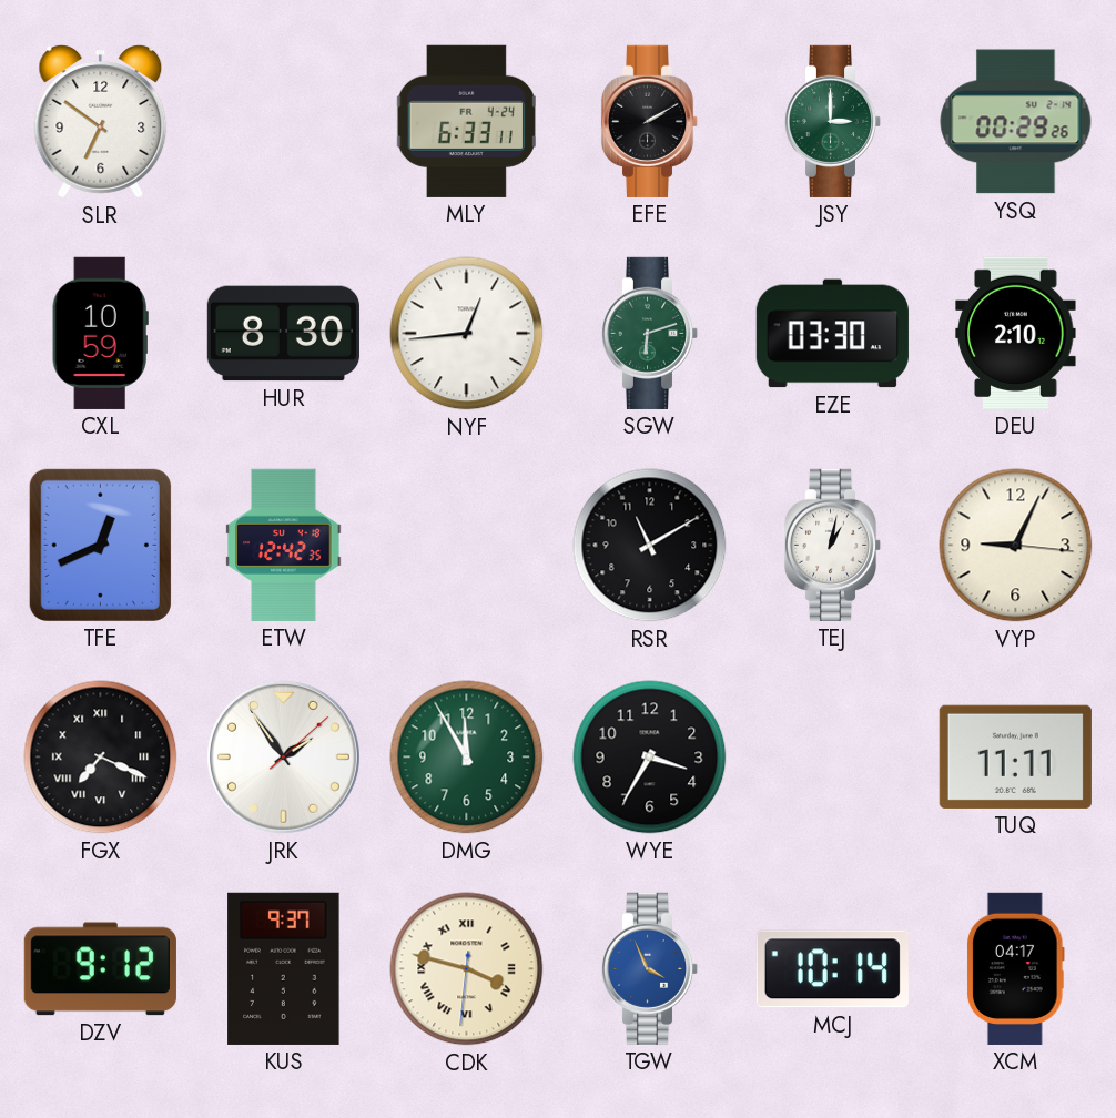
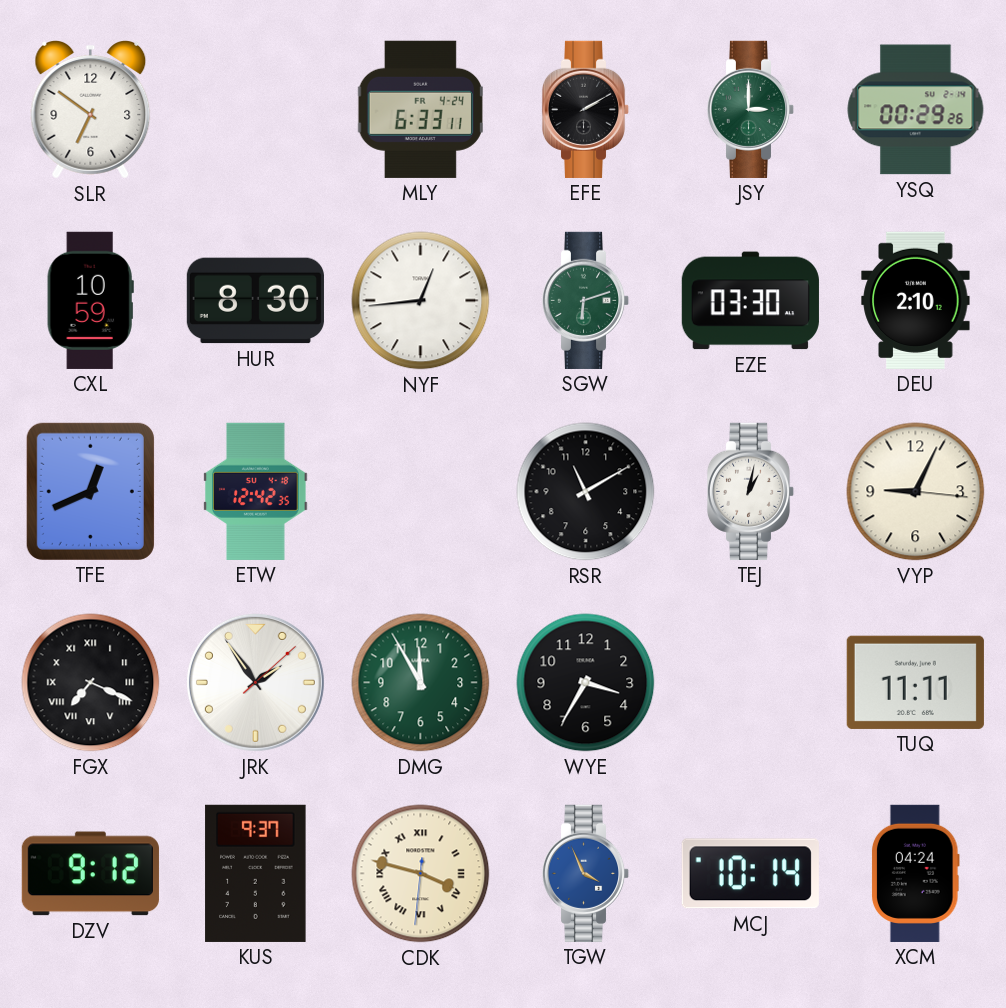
XCM: 04:17 -> 04:24
